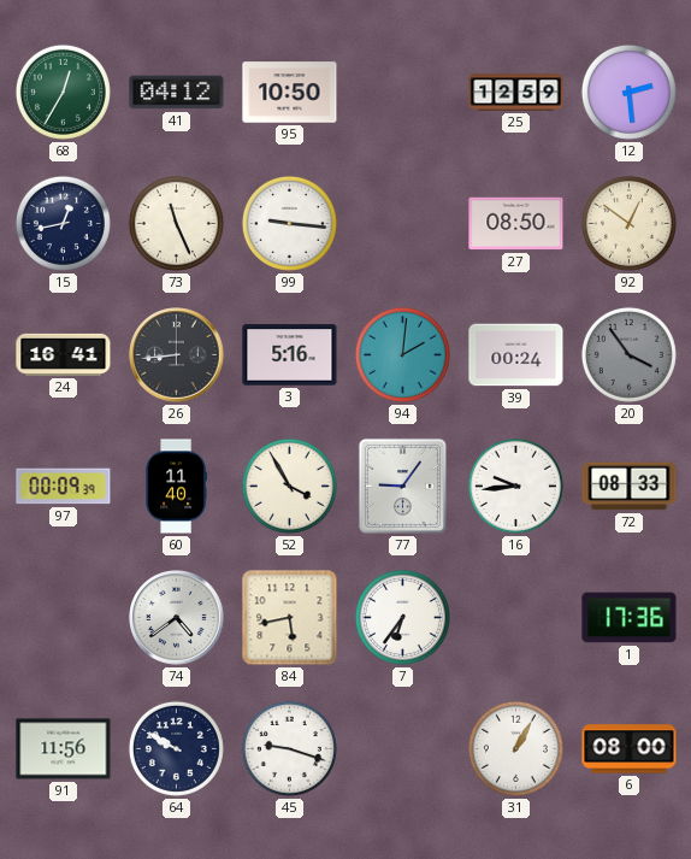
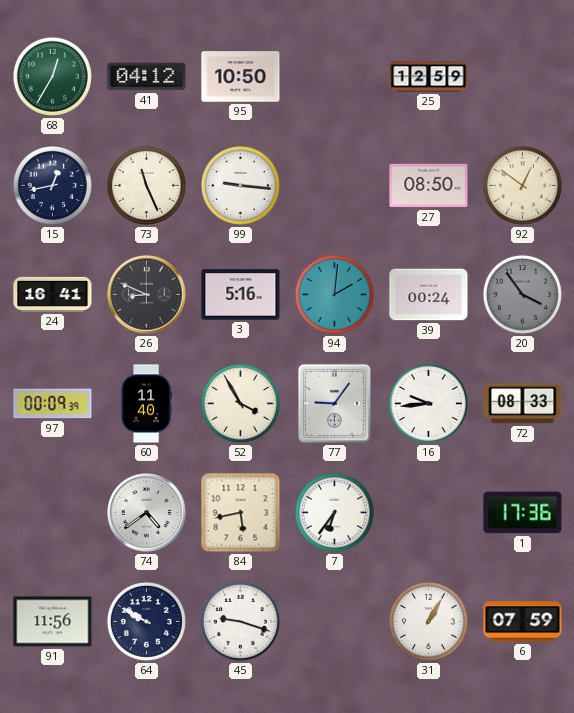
12: 2:29 -> none
26: 8:44 -> 8:49
6: 08:00 -> 07:59
